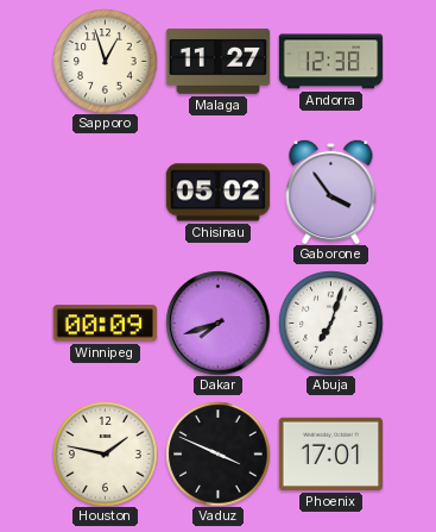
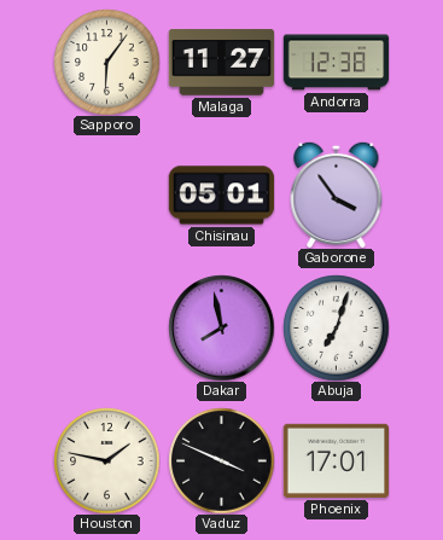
Sapporo: 12:57 -> 6:06
Chisinau: 05:02 -> 05:01
Winnipeg: 00:09 -> none
Dakar: 7:42 -> 7:58
